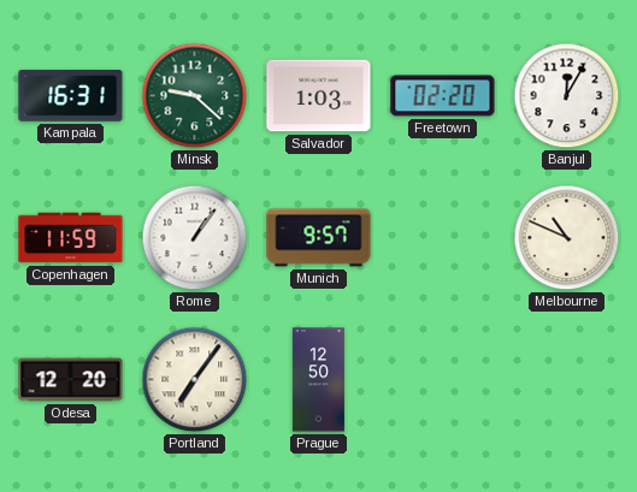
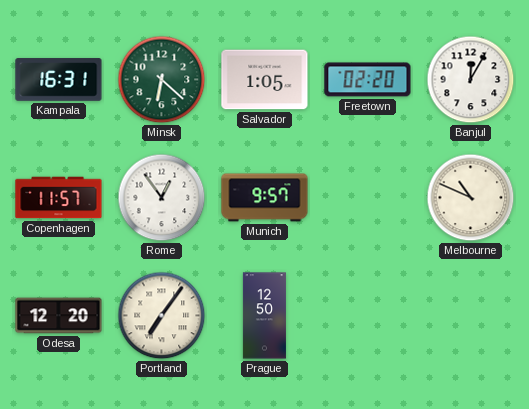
Minsk: 9:22 -> 6:22
Salvador: 1:03 -> 1:05
Copenhagen: 11:59 -> 11:57
Rome: 1:06 -> 12:54
